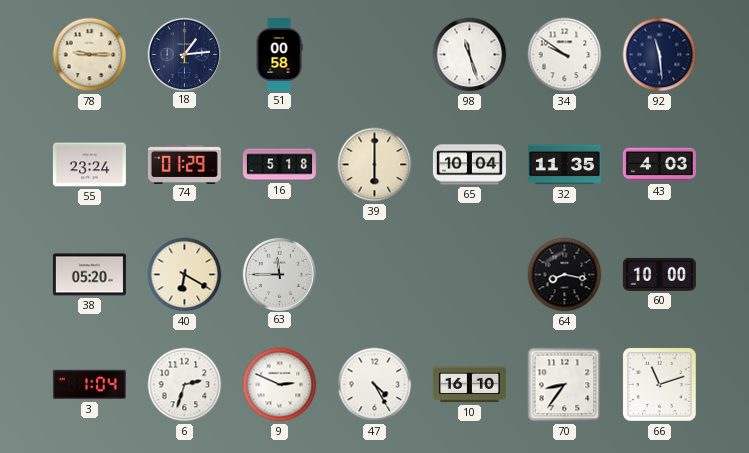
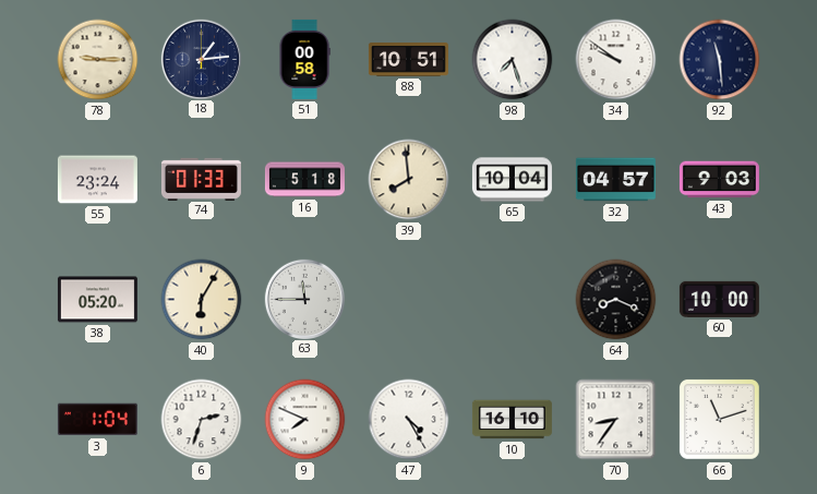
88: none -> 10:51
98: 11:27 -> 7:27
74: 01:29 -> 01:33
39: 6:00 -> 7:59
32: 11:35 -> 04:57
43: 4:03 -> 9:03
40: 6:20 -> 6:05
64: 8:17 -> 8:19
9: 2:49 -> 7:49
